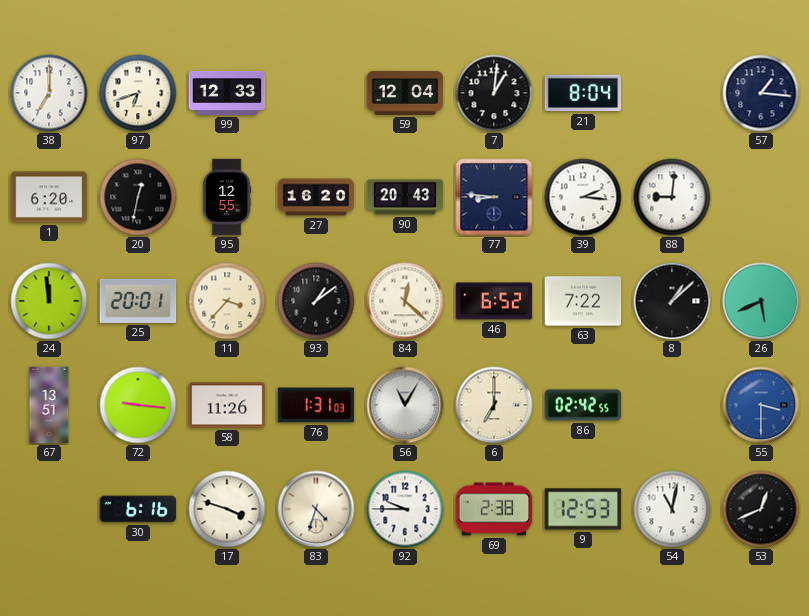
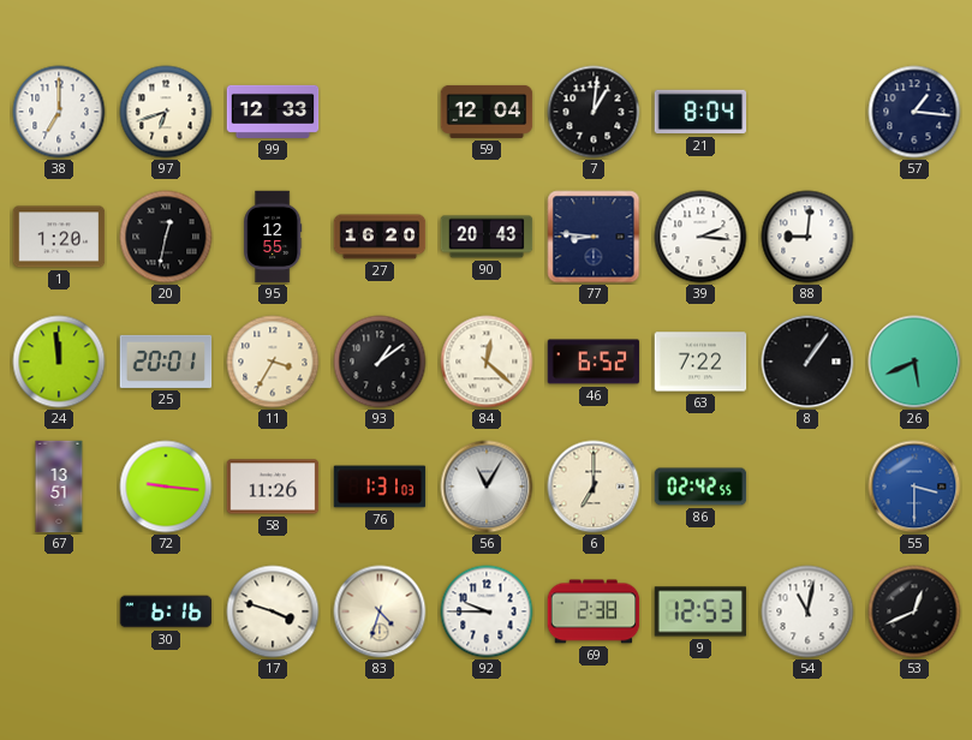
1: 6:20 -> 1:20
11: 3:37 -> 3:35
8: 1:08 -> 1:06
